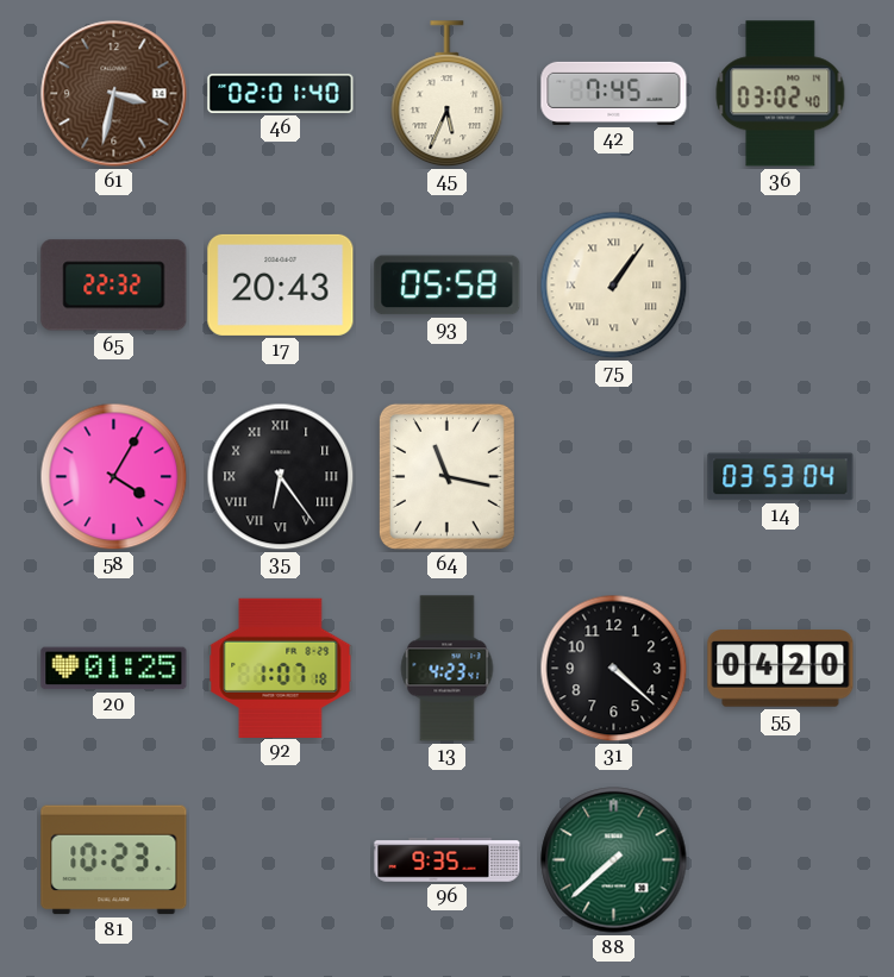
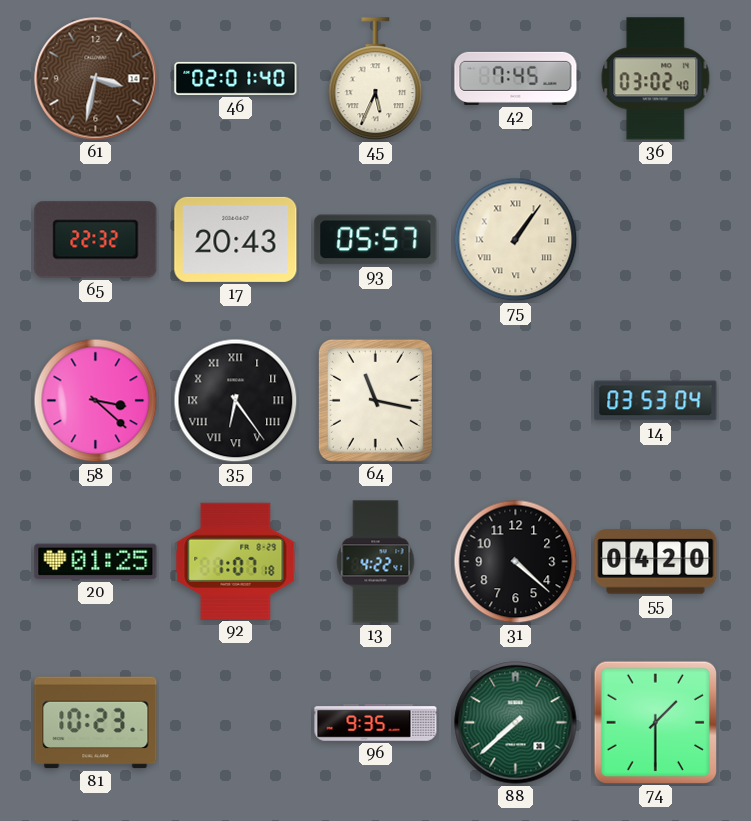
93: 05:58 -> 05:57
58: 4:05 -> 3:22
13: 4:23 -> 4:22
74: none -> 1:30
